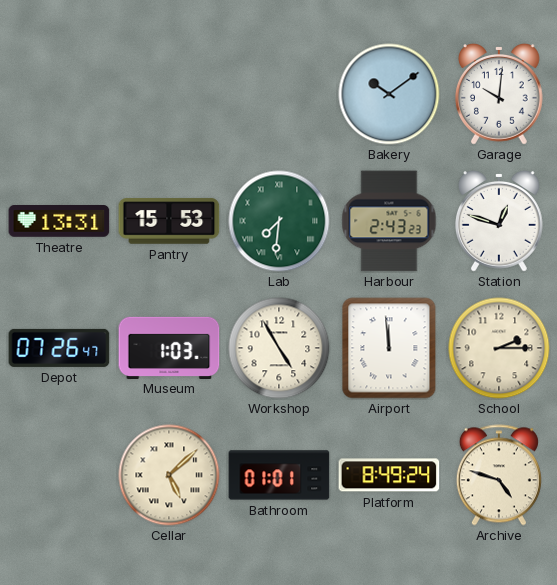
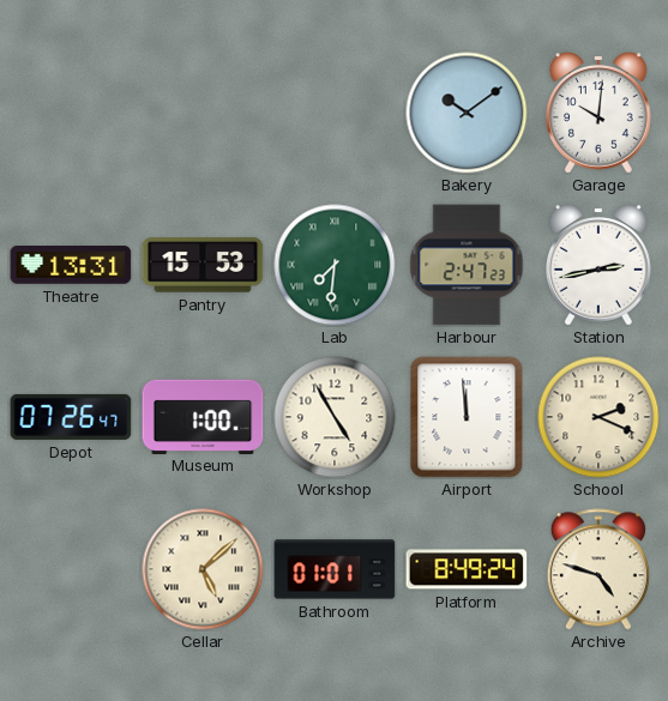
Harbour: 2:43 -> 2:47
Station: 12:48 -> 2:43
Museum: 1:03 -> 1:00
School: 2:15 -> 2:19
